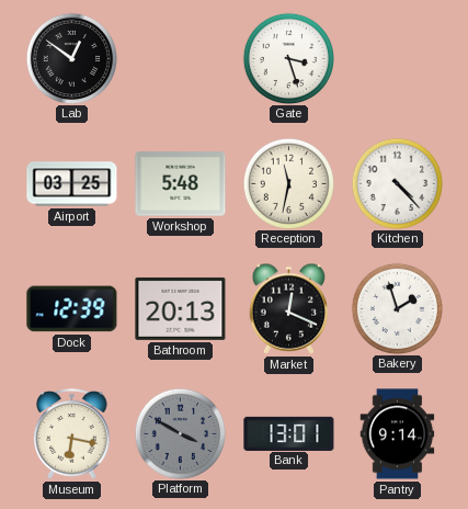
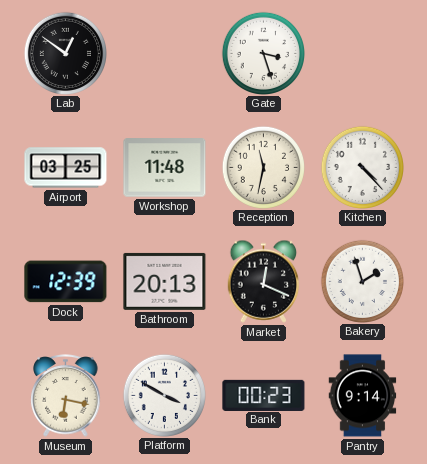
Workshop: 5:48 -> 11:48
Platform dial: grey -> white
Bank: 13:01 -> 00:23
